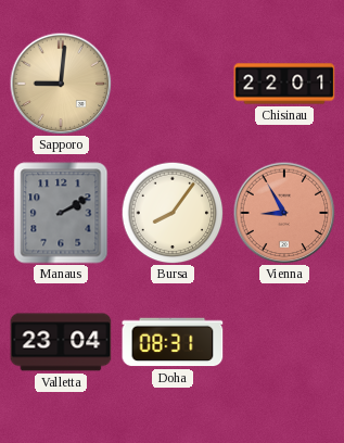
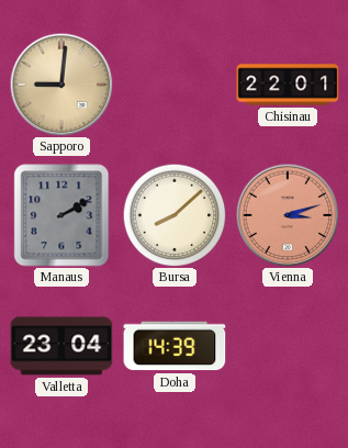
Bursa: 8:06 -> 8:08
Vienna: 8:55 -> 3:12
Doha: 08:31 -> 14:39
